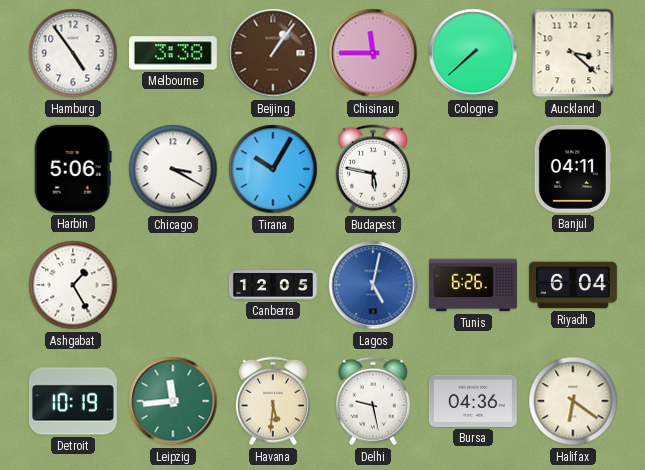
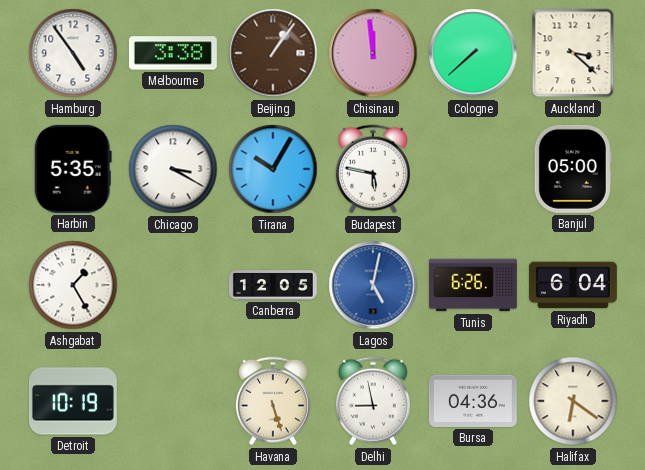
Chisinau: 11:45 -> 11:59
Harbin: 5:06 -> 5:35
Banjul: 04:11 -> 05:00
Leipzig: 11:44 -> none
Havana: 5:31 -> 5:27
Delhi: 9:28 -> 8:58
